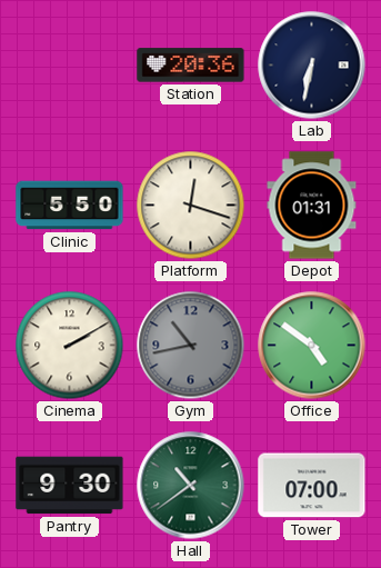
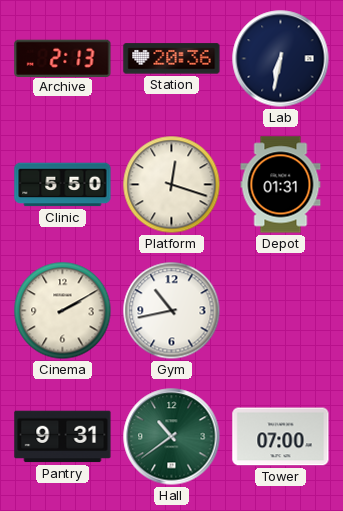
Archive: none -> 2:13
Gym dial: grey -> white
Office: 4:51 -> none
Pantry: 9:30 -> 9:31
